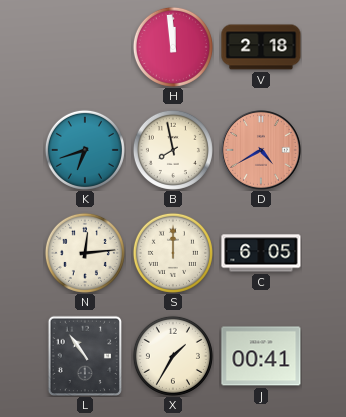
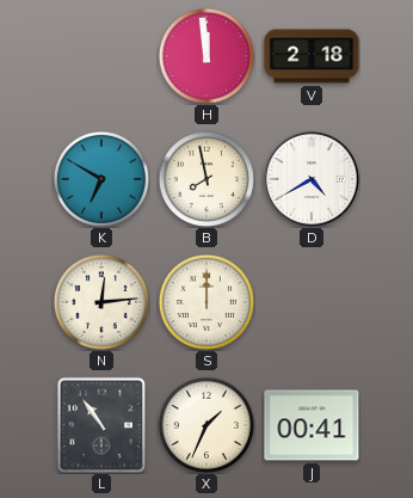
K: 6:42 -> 6:50
D dial: salmon -> white
C: 6:05 -> none
X: 1:35 -> 1:34
